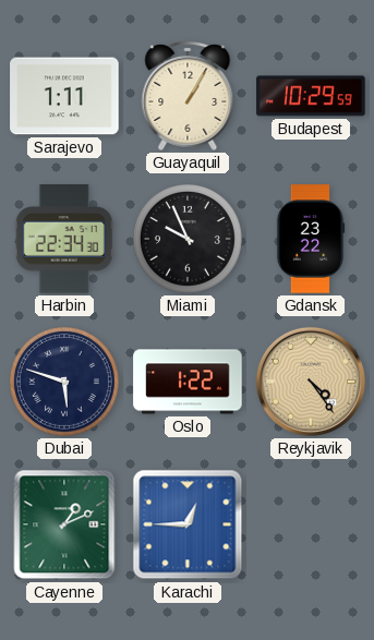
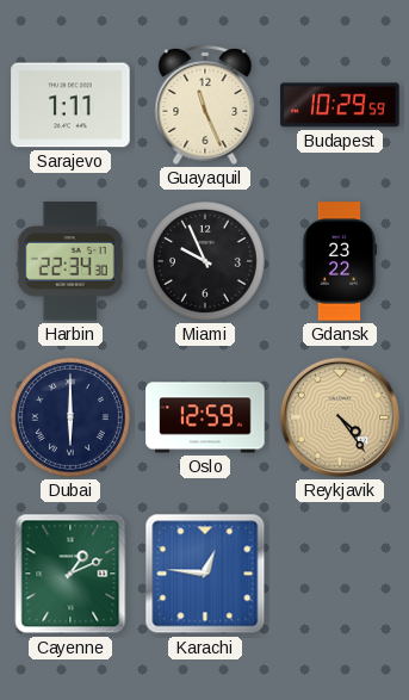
Guayaquil: 1:05 -> 11:26
Dubai: 5:48 -> 6:00
Oslo: 1:22 -> 12:59
Karachi: 12:45 -> 12:46
